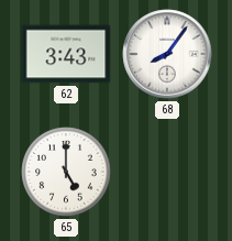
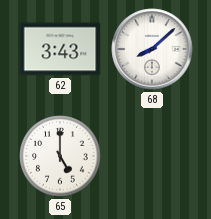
68: 8:06 -> 8:08
